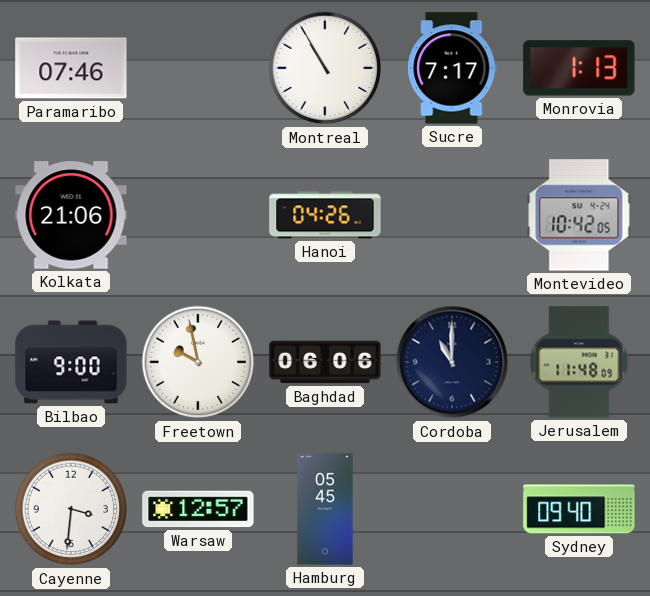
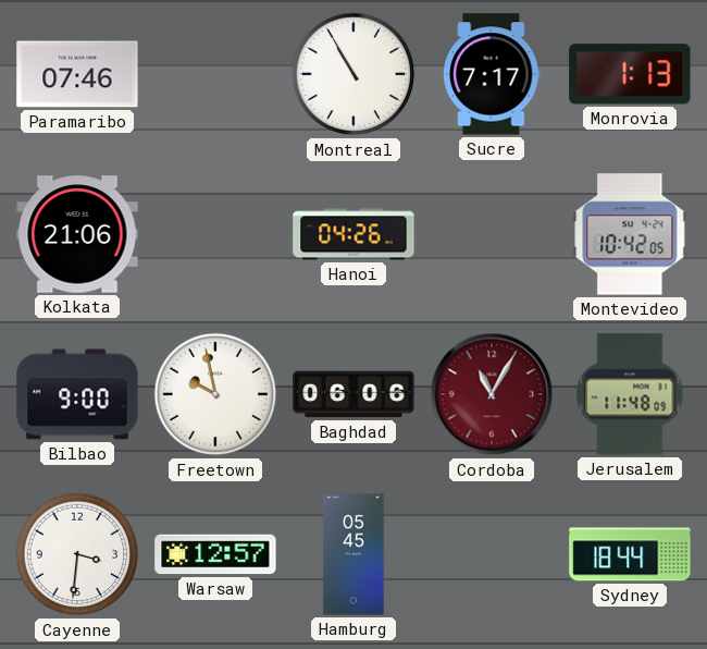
Cordoba: 11:00 -> 11:05
Cordoba dial: navy -> burgundy
Sydney: 09:40 -> 18:44
